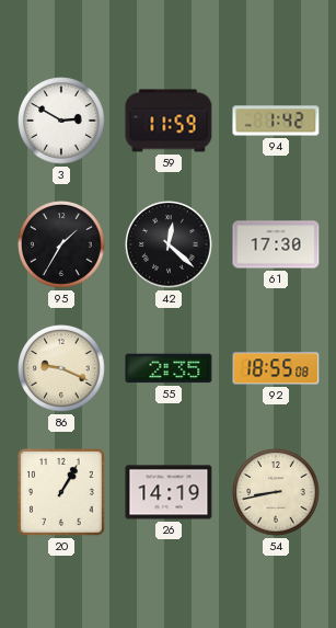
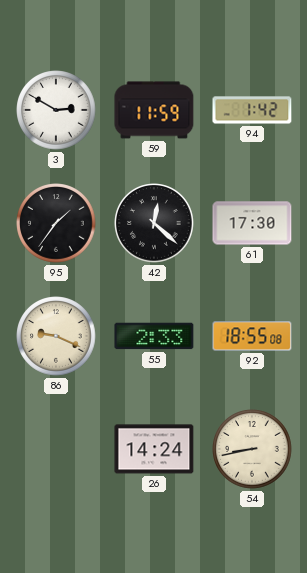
95: 1:35 -> 1:36
55: 2:35 -> 2:33
20: 1:05 -> none
26: 14:19 -> 14:24
